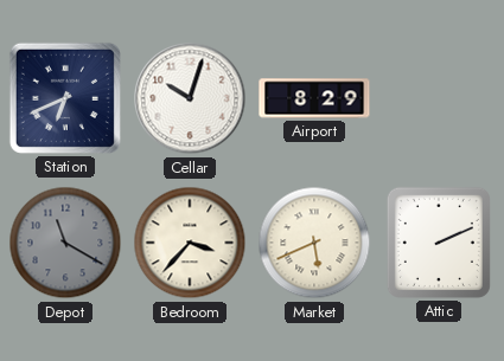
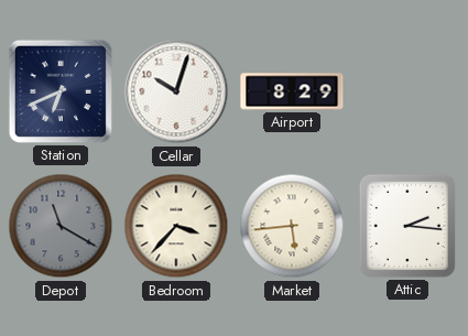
Market: 5:41 -> 5:44
Attic: 2:11 -> 2:16
